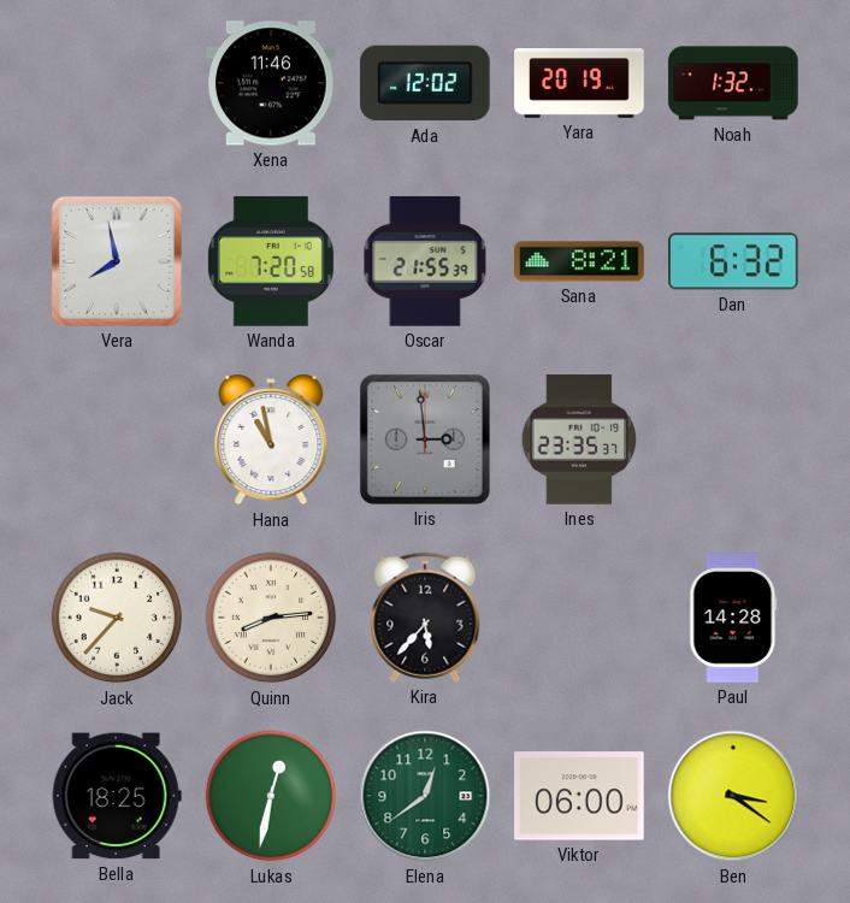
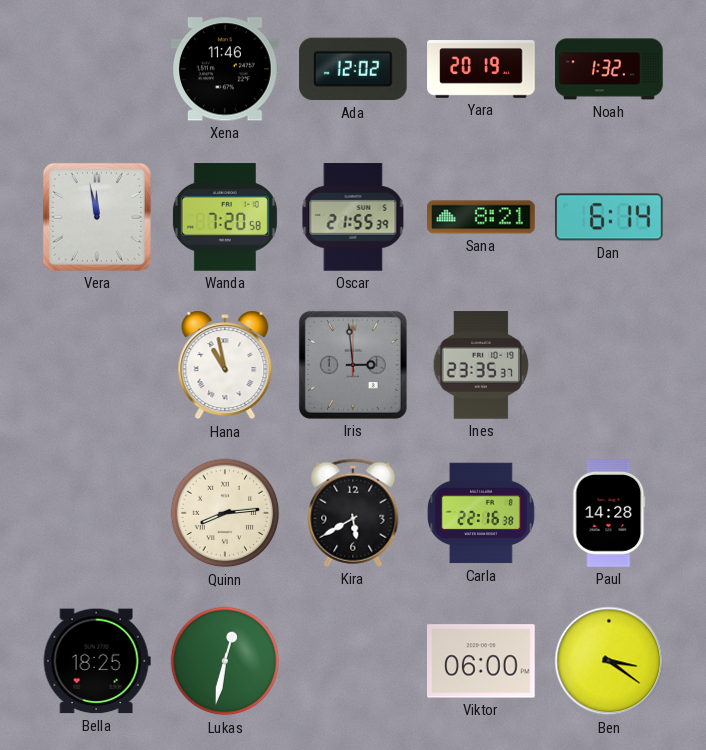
Vera: 7:58 -> 11:58
Dan: 6:32 -> 6:14
Jack: 9:37 -> none
Kira: 5:37 -> 5:40
Carla: none -> 22:16
Elena: 12:39 -> none
